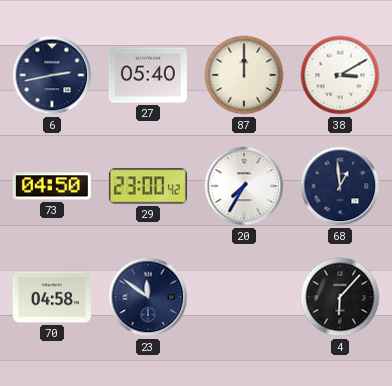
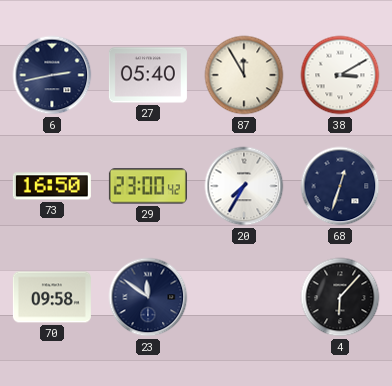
87: 12:00 -> 11:55
73: 04:50 -> 16:50
68: 12:59 -> 12:33
70: 04:58 -> 09:58
